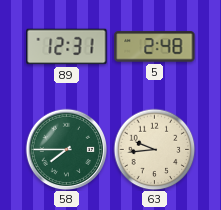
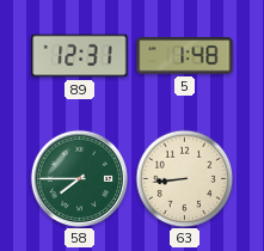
5: 2:48 -> 1:48
63: 9:44 -> 8:44
